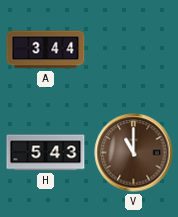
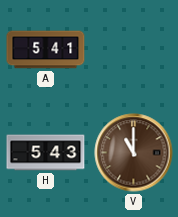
A: 3:44 -> 5:41
